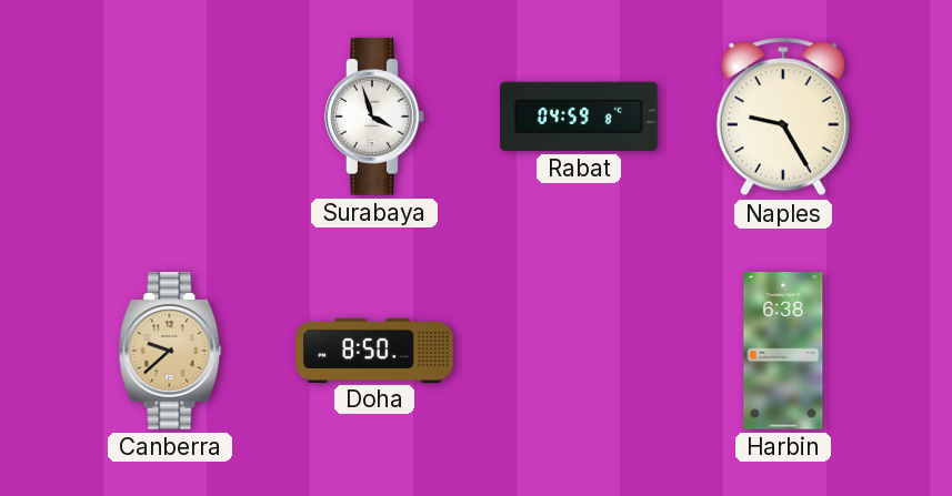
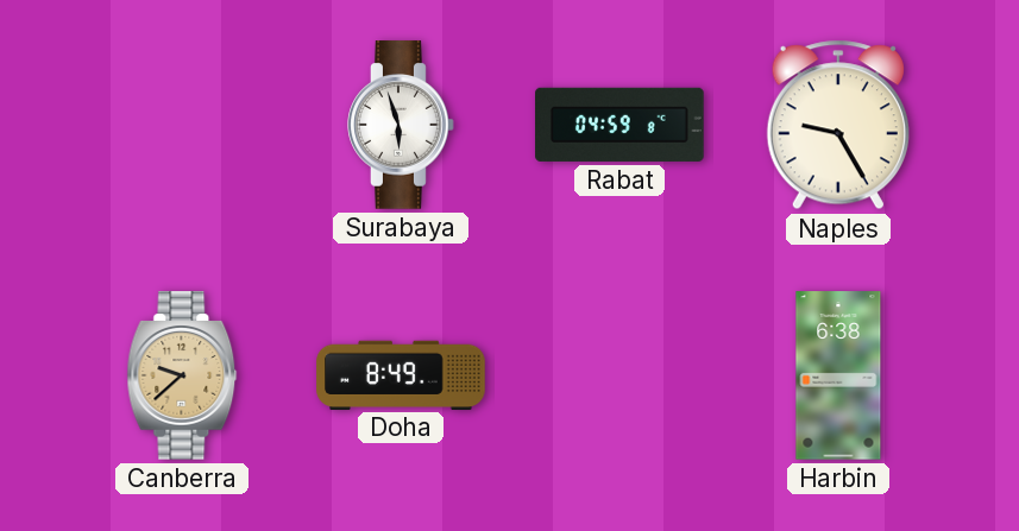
Surabaya: 3:57 -> 5:57
Doha: 8:50 -> 8:49
